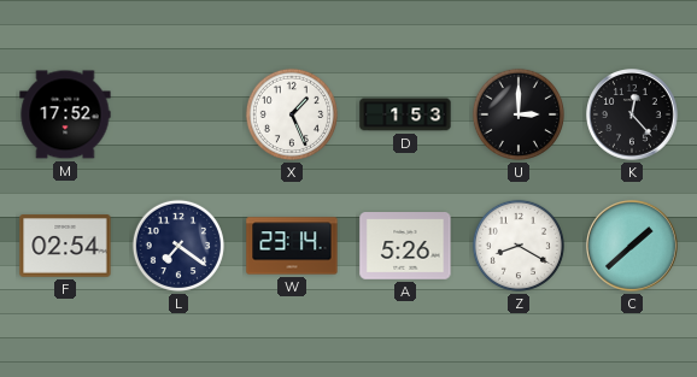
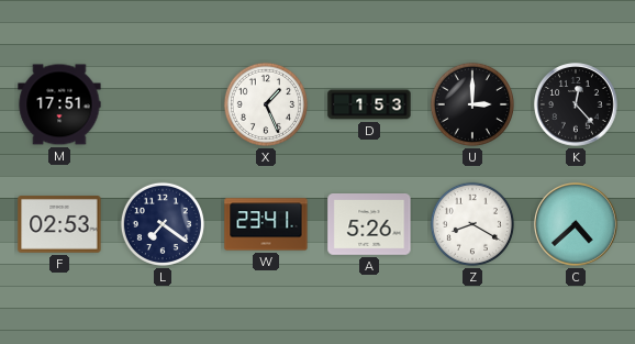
M: 17:52 -> 17:51
F: 02:54 -> 02:53
W: 23:14 -> 23:41
C: 1:38 -> 4:38
